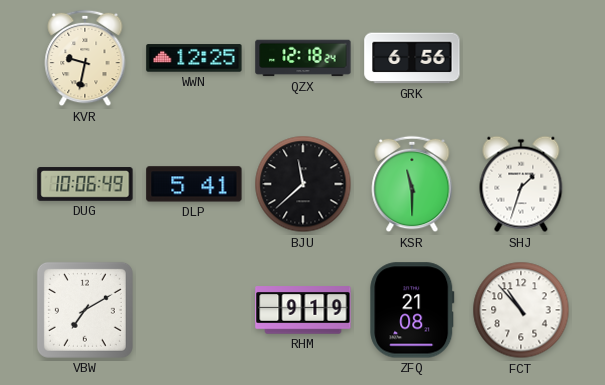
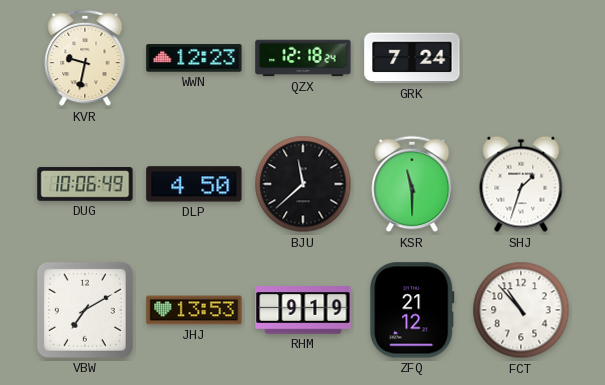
WWN: 12:25 -> 12:23
GRK: 6:56 -> 7:24
DLP: 5:41 -> 4:50
JHJ: none -> 13:53
ZFQ: 21:08 -> 21:12
